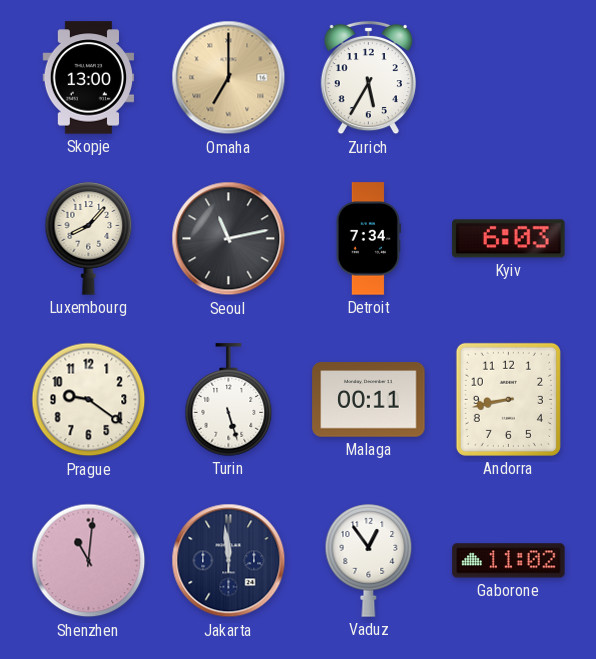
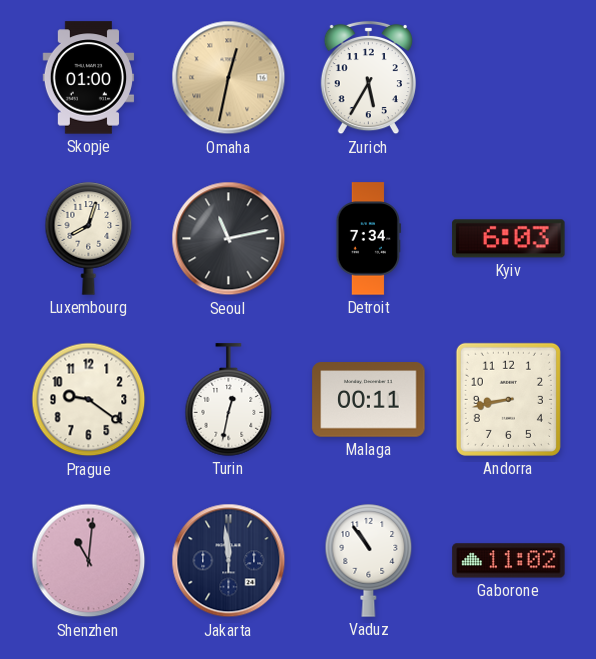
Skopje: 13:00 -> 01:00
Omaha: 7:00 -> 12:32
Luxembourg: 8:07 -> 8:03
Turin: 5:27 -> 12:32
Vaduz: 12:54 -> 10:54
